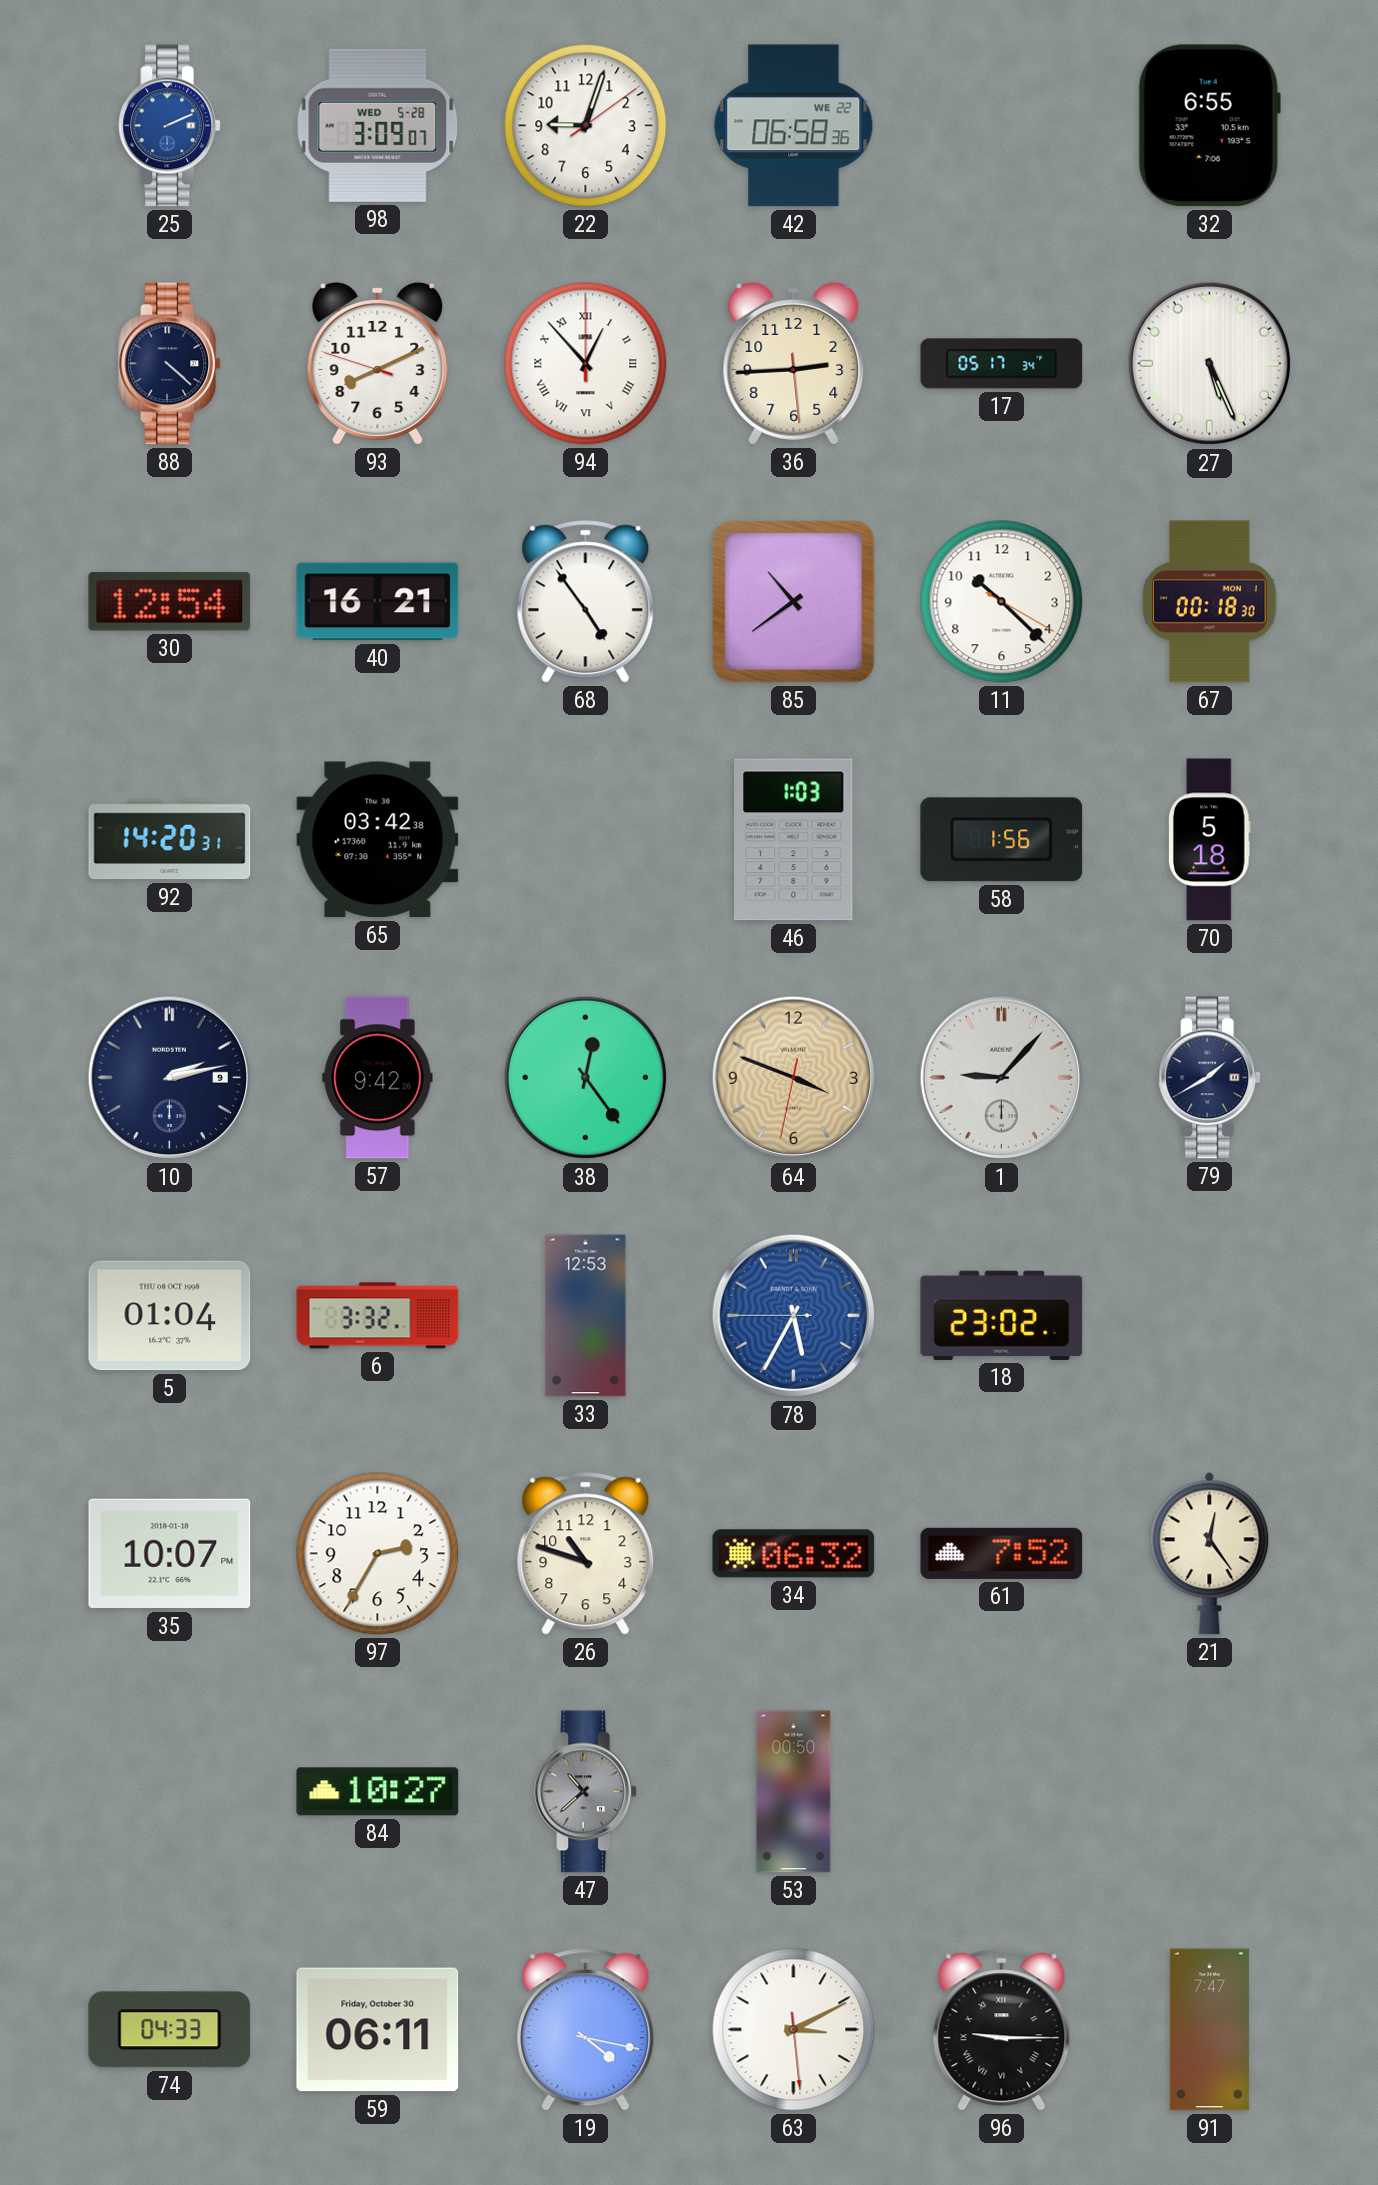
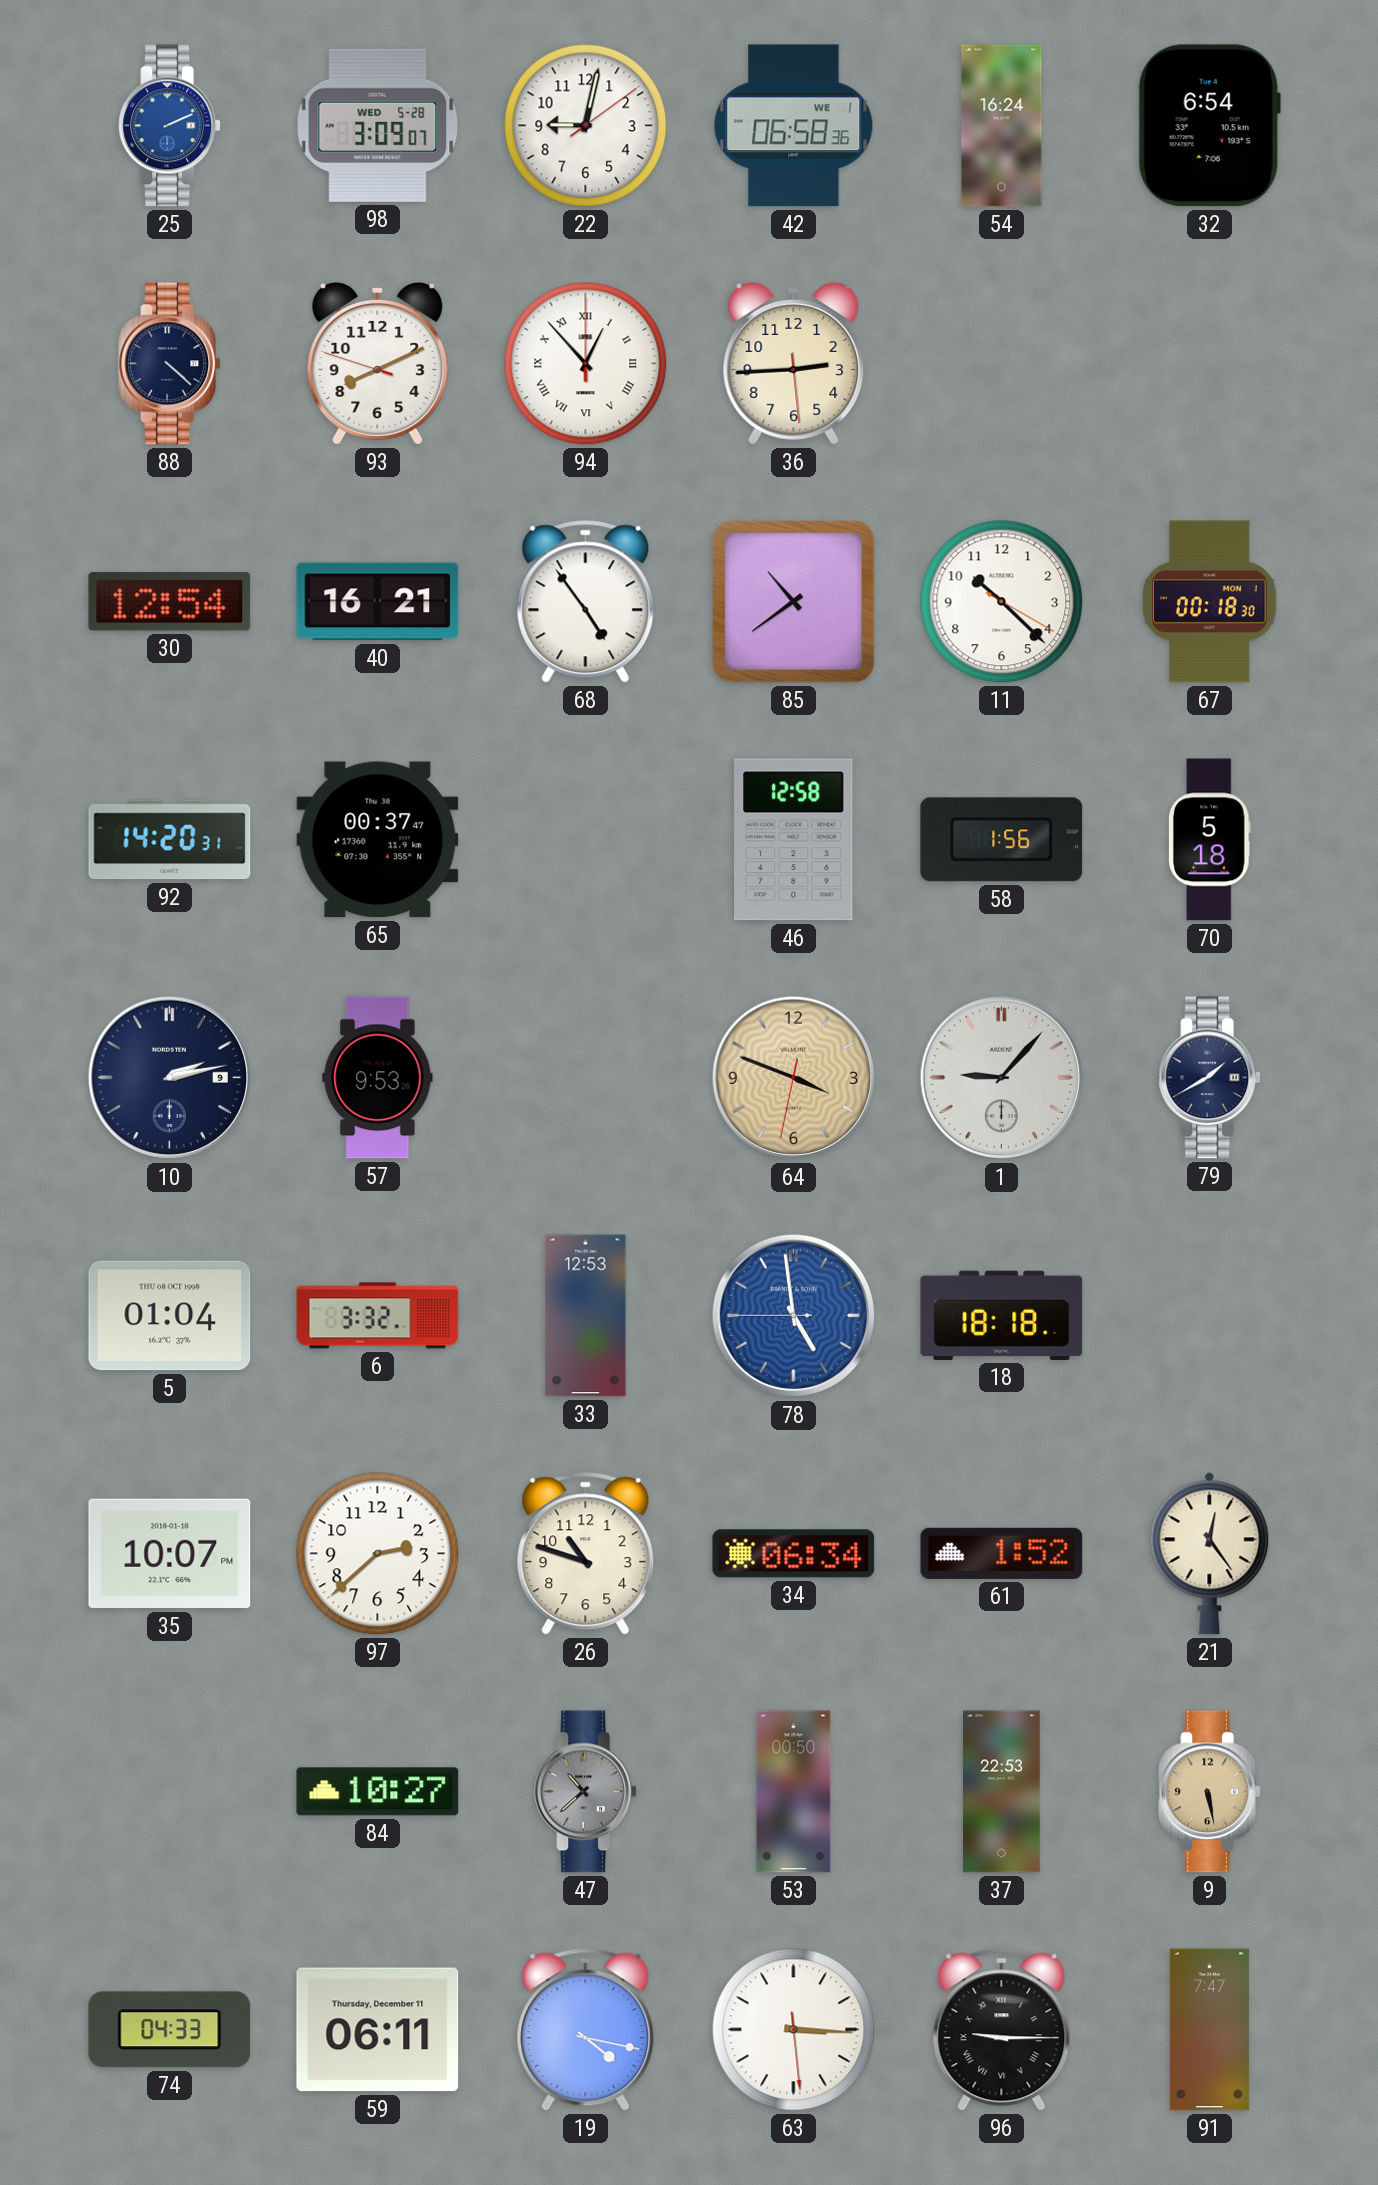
22: 9:03 -> 9:02
42 date: WE 22 -> WE 1
54: none -> 16:24
32: 6:55 -> 6:54
17: 05:17 -> none
27: 5:26 -> none
65: 03:42 -> 00:37
46: 1:03 -> 12:58
57: 9:42 -> 9:53
38: 12:24 -> none
78: 5:34 -> 4:58
18: 23:02 -> 18:18
97: 2:35 -> 2:38
34: 06:32 -> 06:34
61: 7:52 -> 1:52
37: none -> 22:53
9: none -> 5:28
59 date: Friday, October 30 -> Thursday, December 11
63: 3:10 -> 3:15
